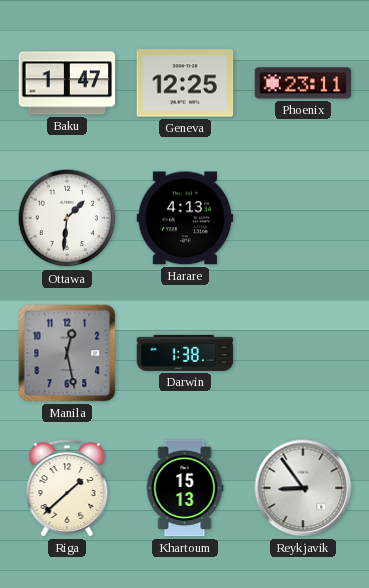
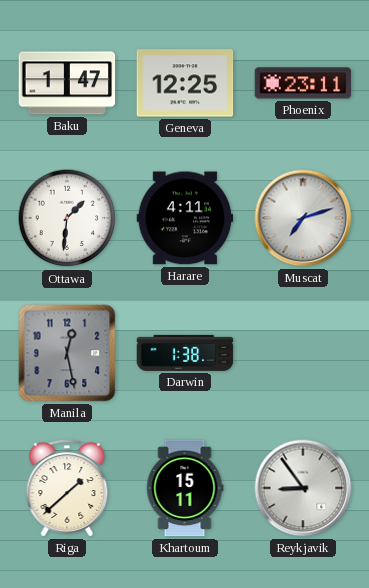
Harare: 4:13 -> 4:11
Muscat: none -> 7:12
Khartoum: 15:13 -> 15:11
